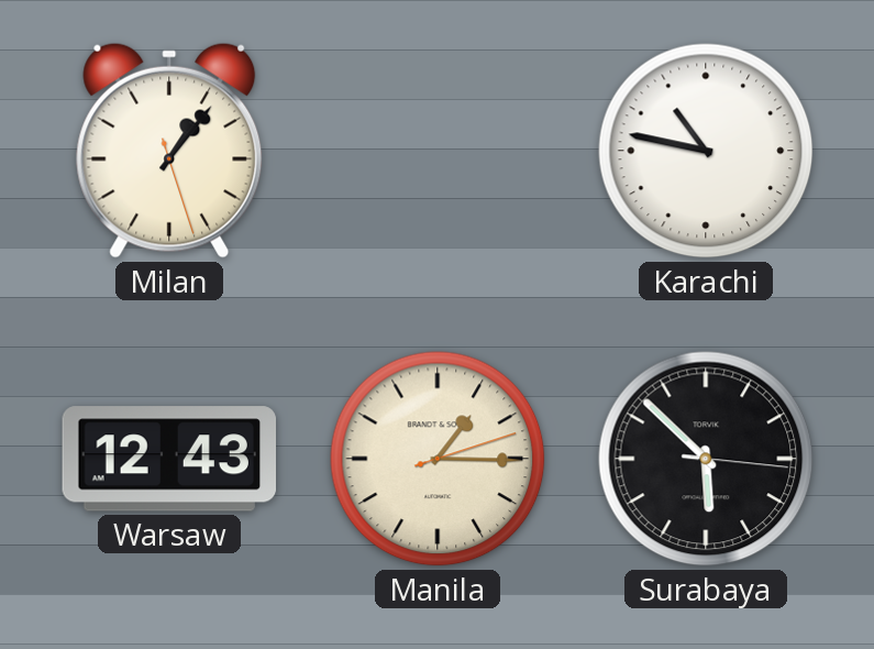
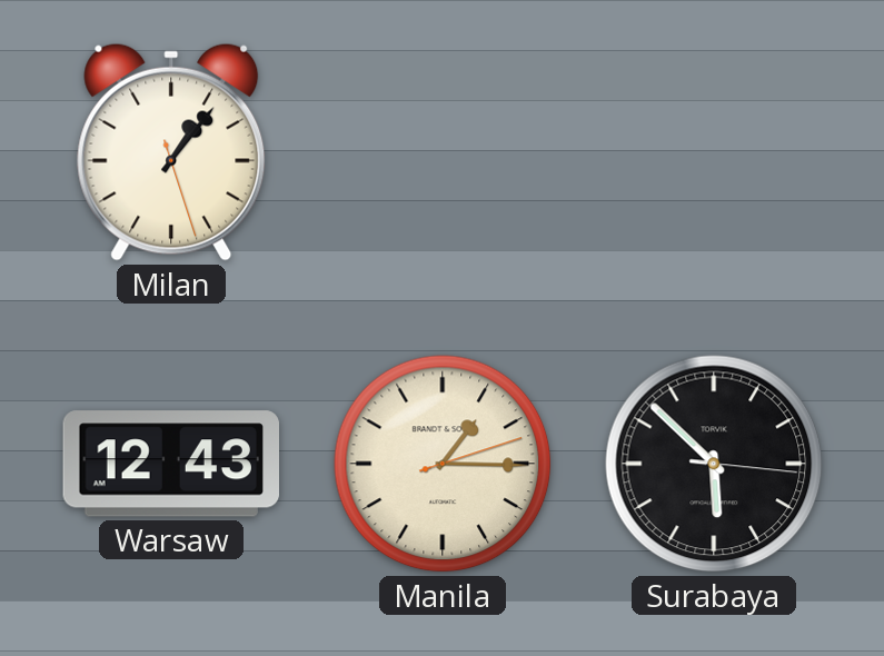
Karachi: 10:47 -> none
